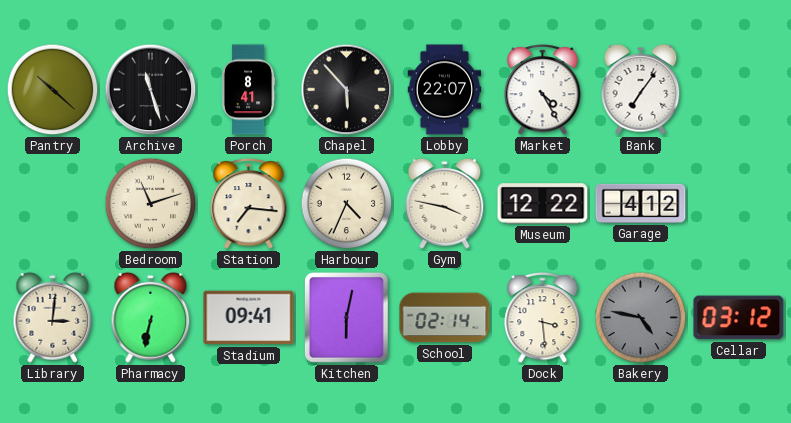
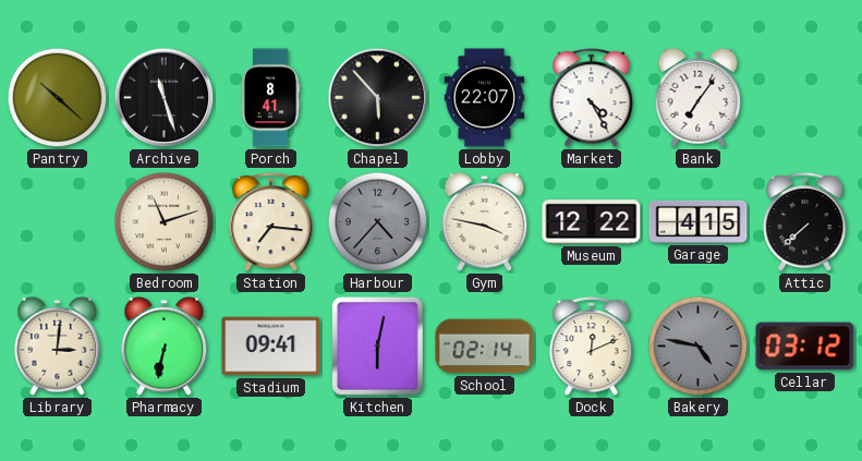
Harbour: 4:34 -> 4:37
Harbour dial: cream -> grey
Garage: 4:12 -> 4:15
Attic: none -> 7:38
Dock: 3:29 -> 12:11
